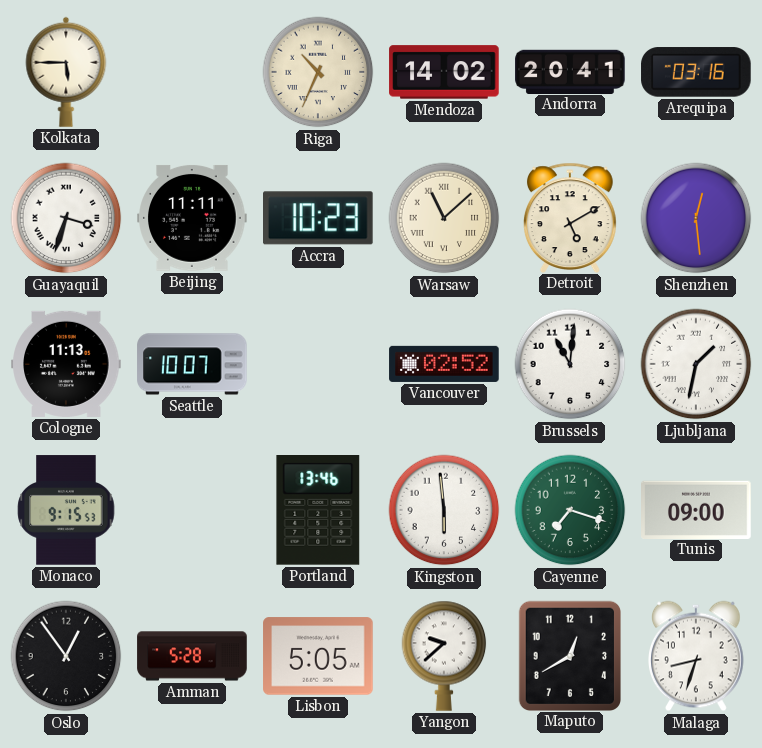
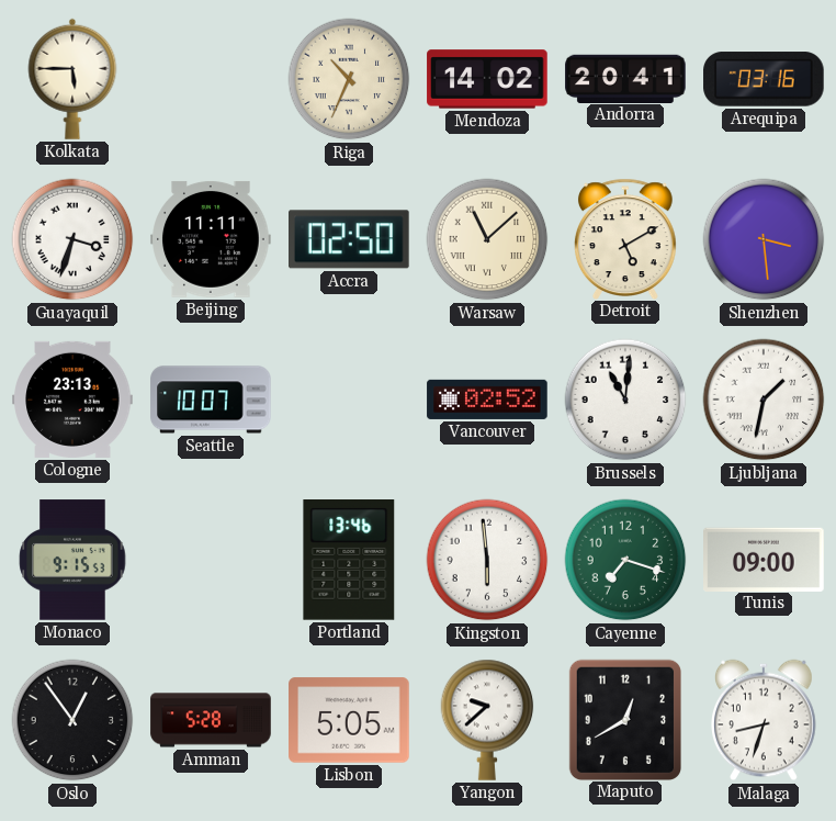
Accra: 10:23 -> 02:50
Shenzhen: 12:29 -> 3:29
Cologne: 11:13 -> 23:13
